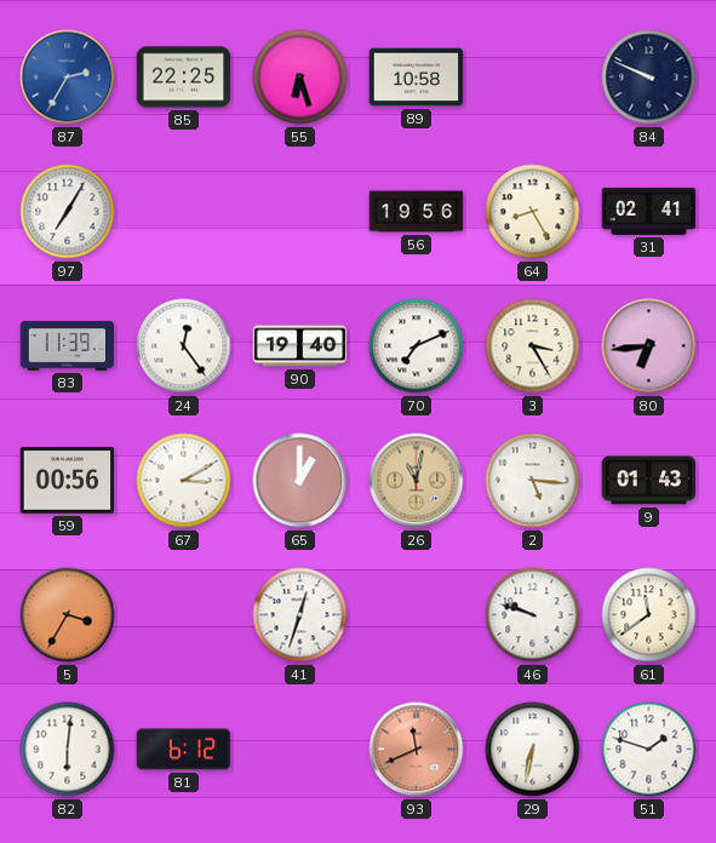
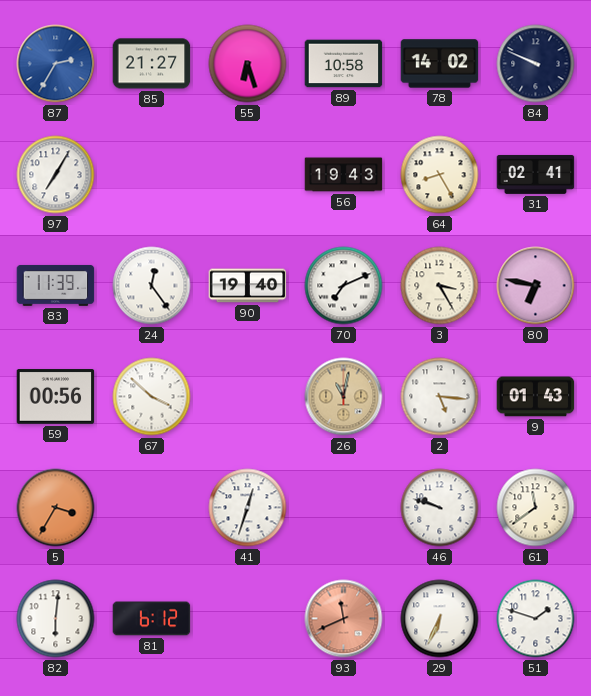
85: 22:25 -> 21:27
78: none -> 14:02
56: 19:56 -> 19:43
80: 6:44 -> 6:47
67: 3:10 -> 3:52
65: 1:00 -> none
29: 6:32 -> 6:34
